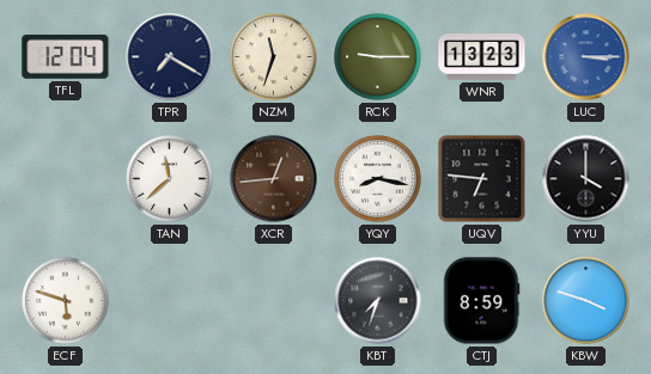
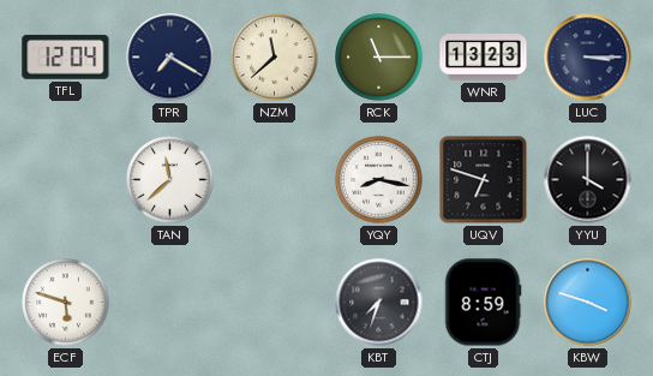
NZM: 11:33 -> 11:38
RCK: 9:15 -> 11:15
LUC dial: blue -> navy
XCR: 12:44 -> none
UQV: 6:46 -> 6:48
